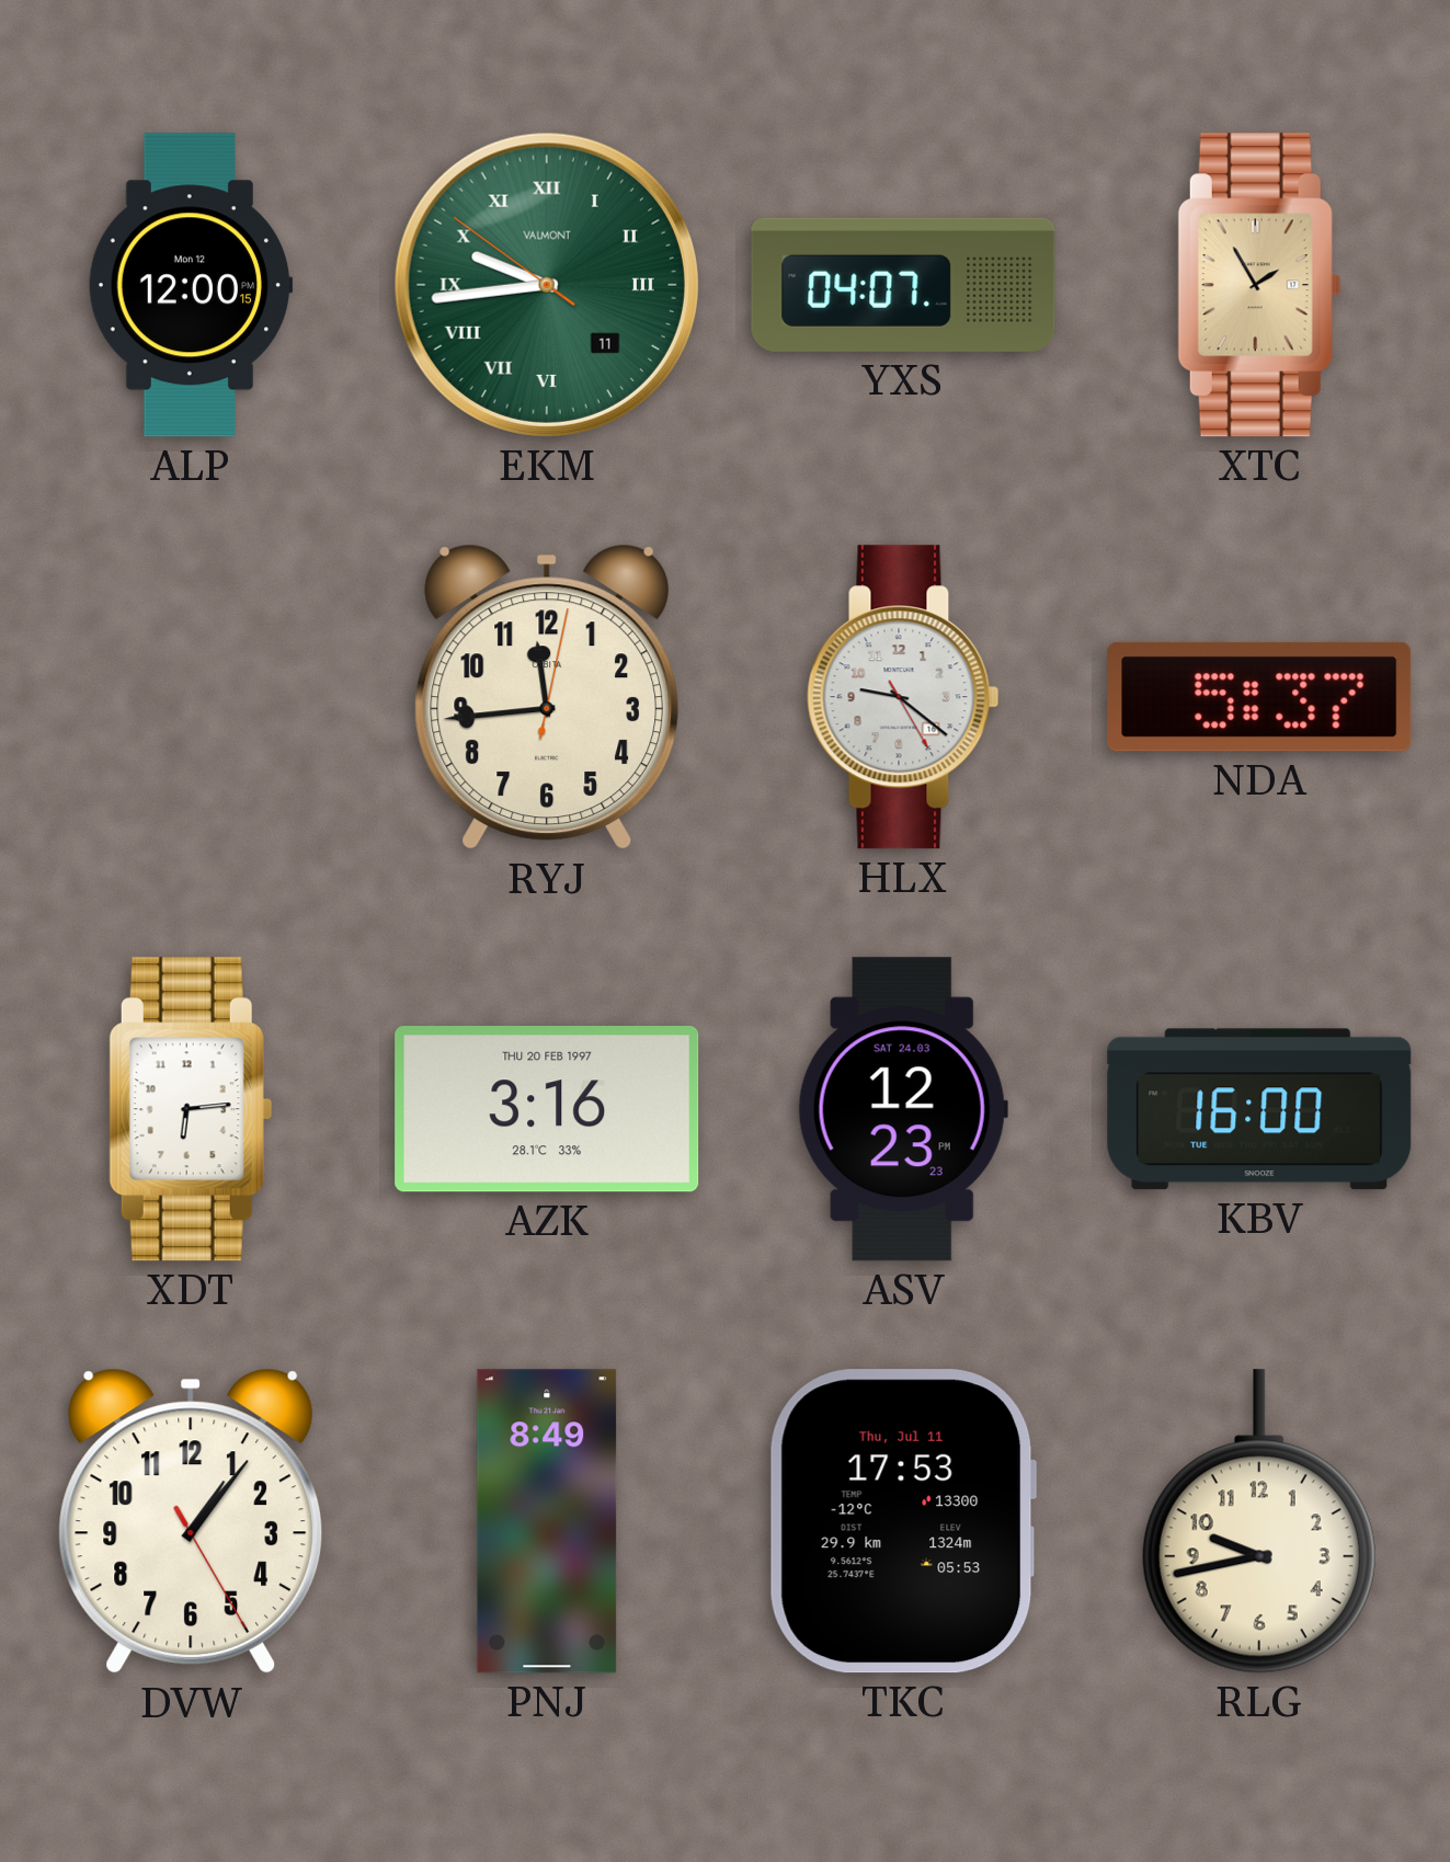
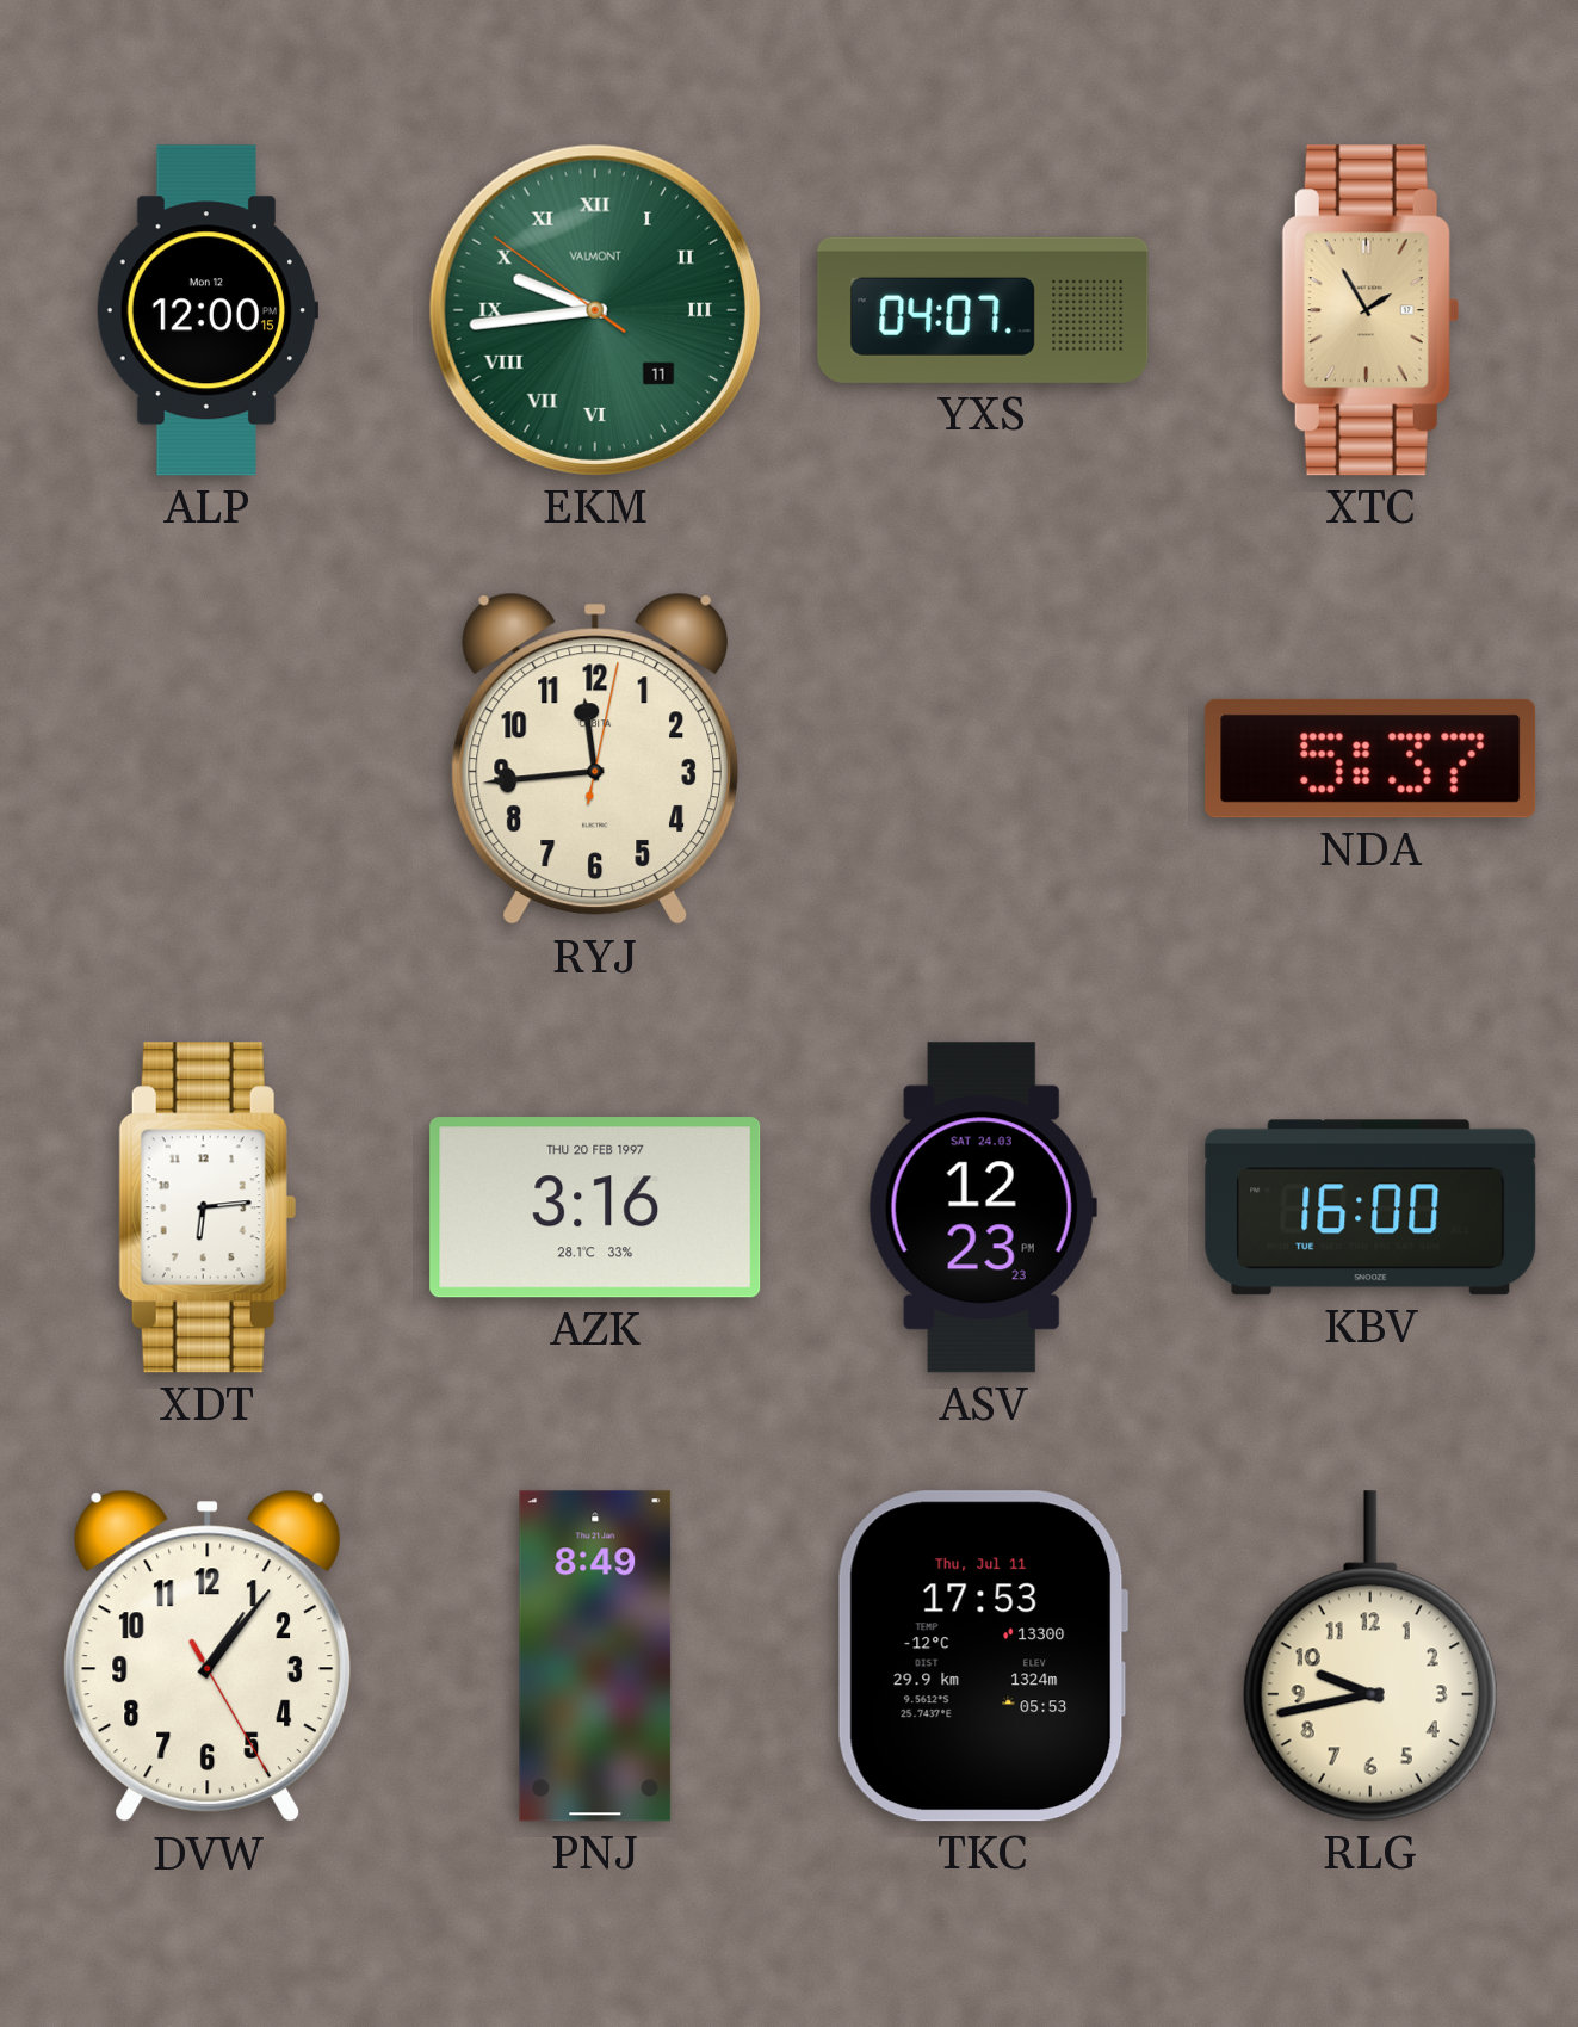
HLX: 9:21 -> none
